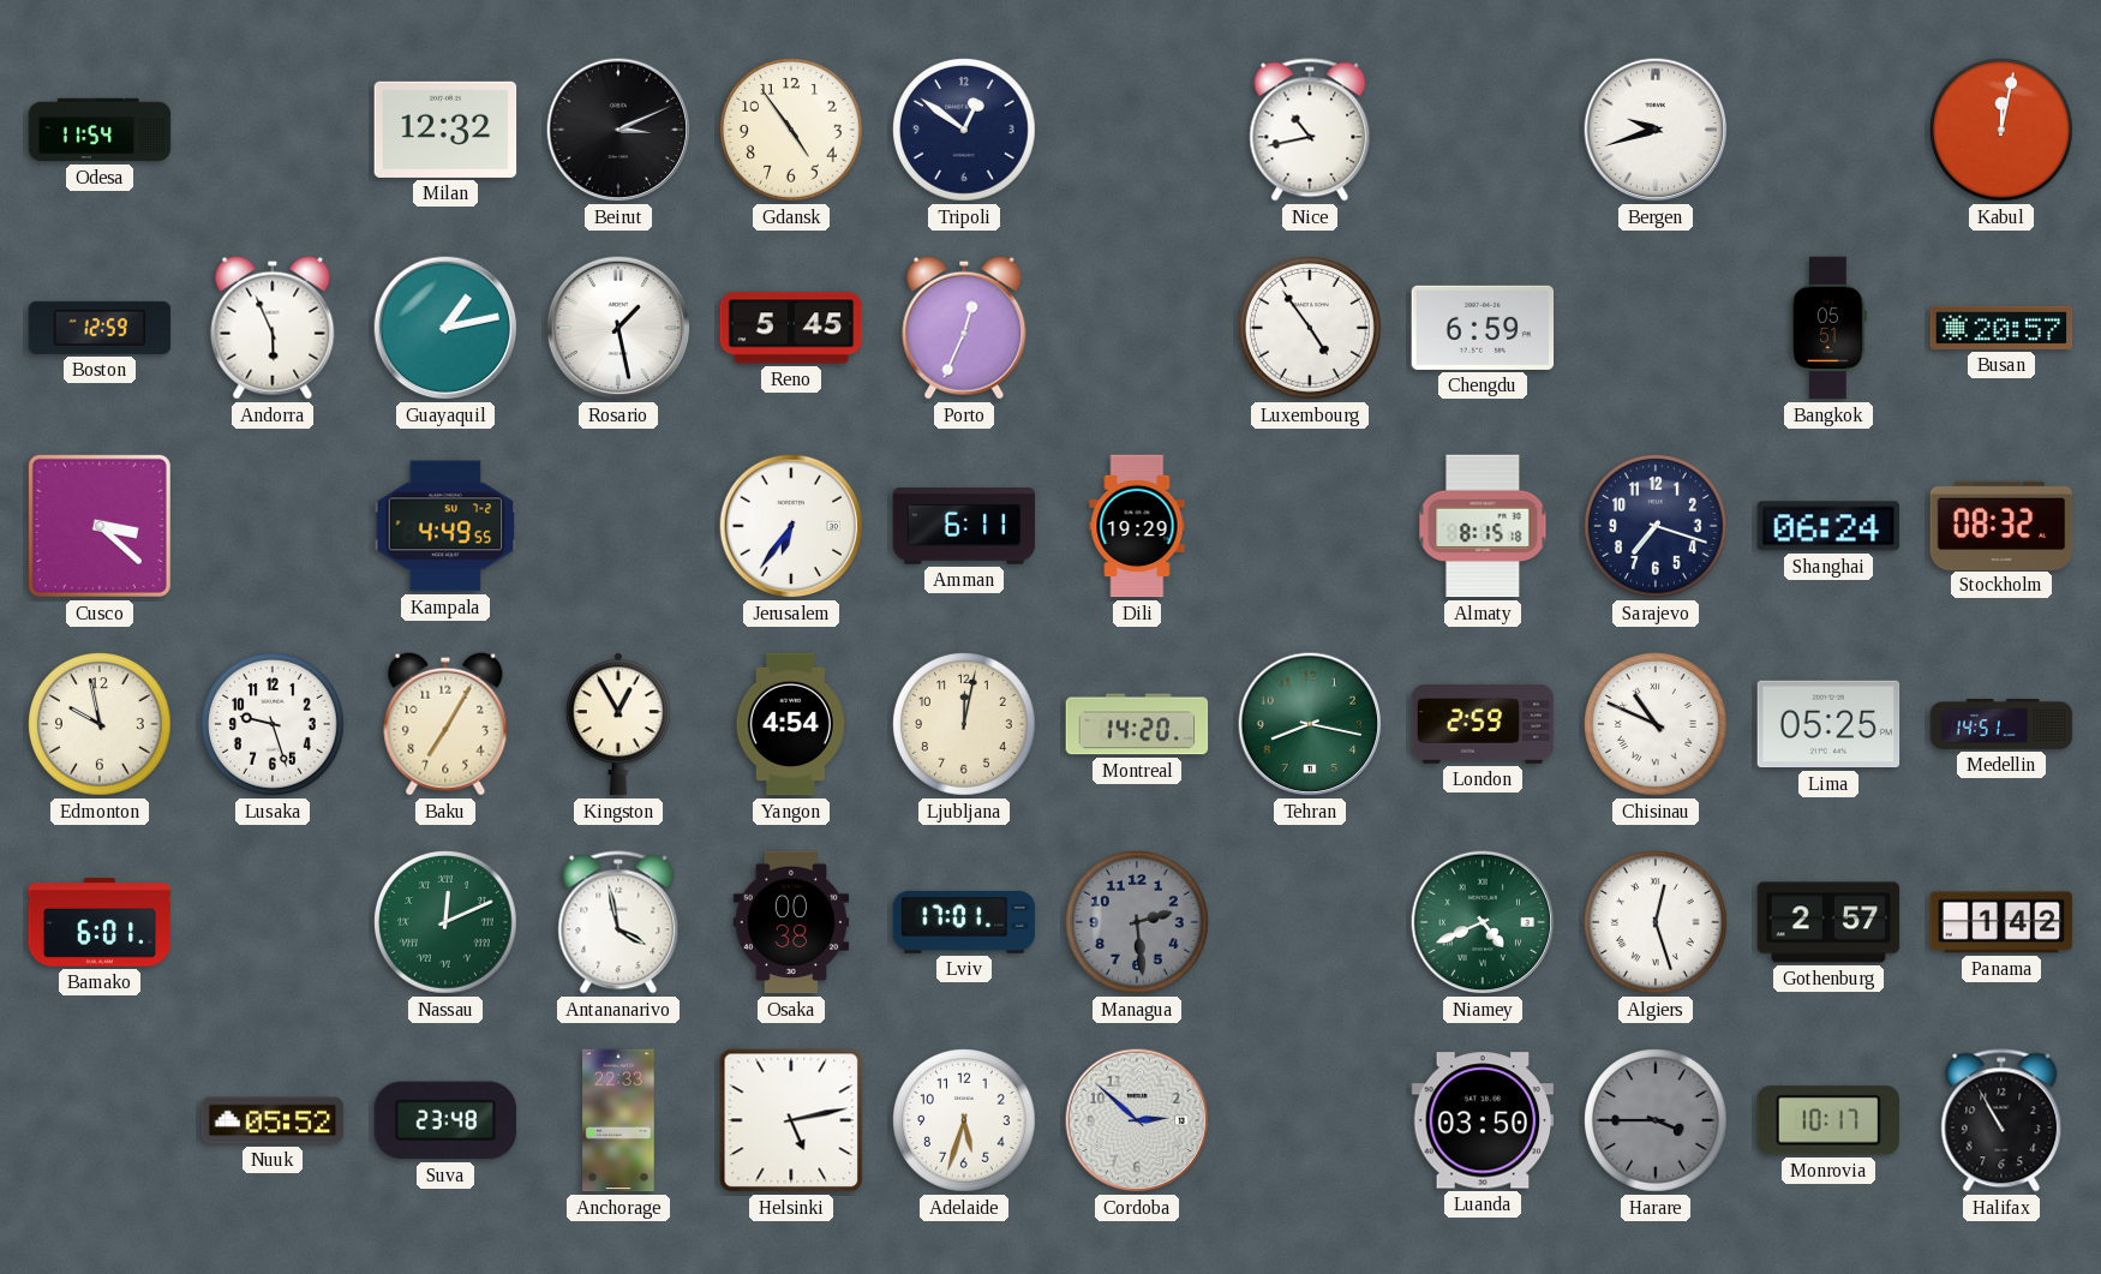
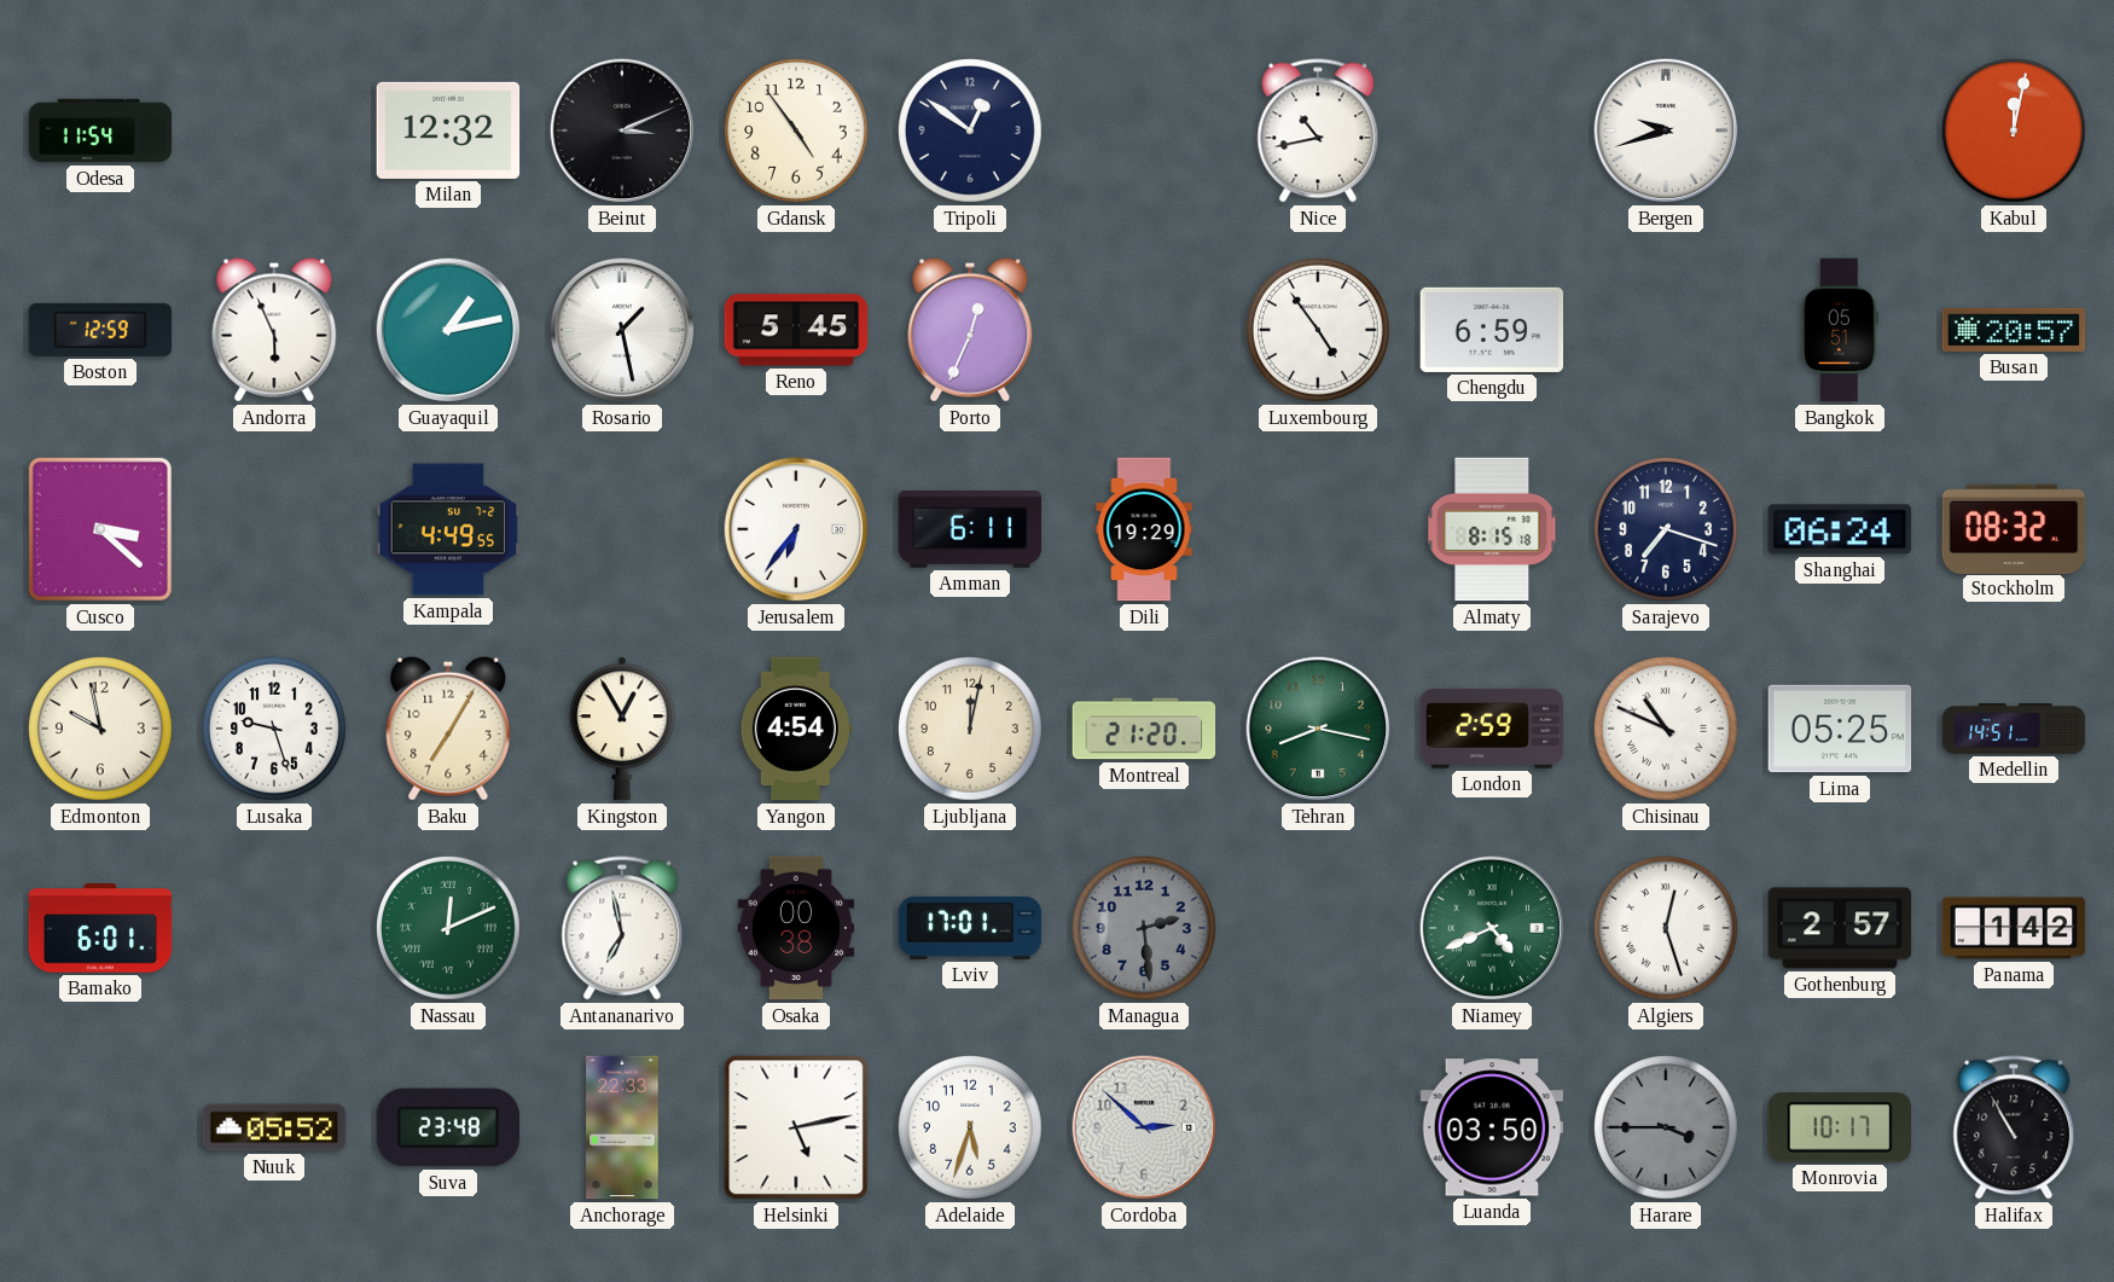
Montreal: 14:20 -> 21:20
Antananarivo: 3:58 -> 6:58
